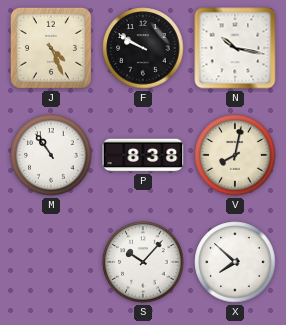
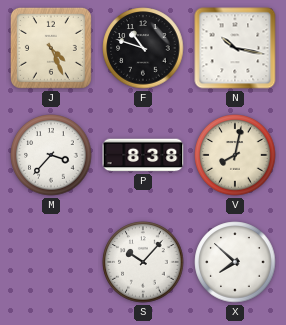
F: 9:50 -> 10:48
M: 10:54 -> 3:37
